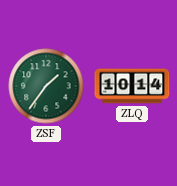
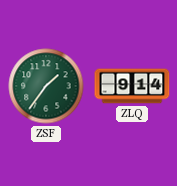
ZLQ: 10:14 -> 9:14
